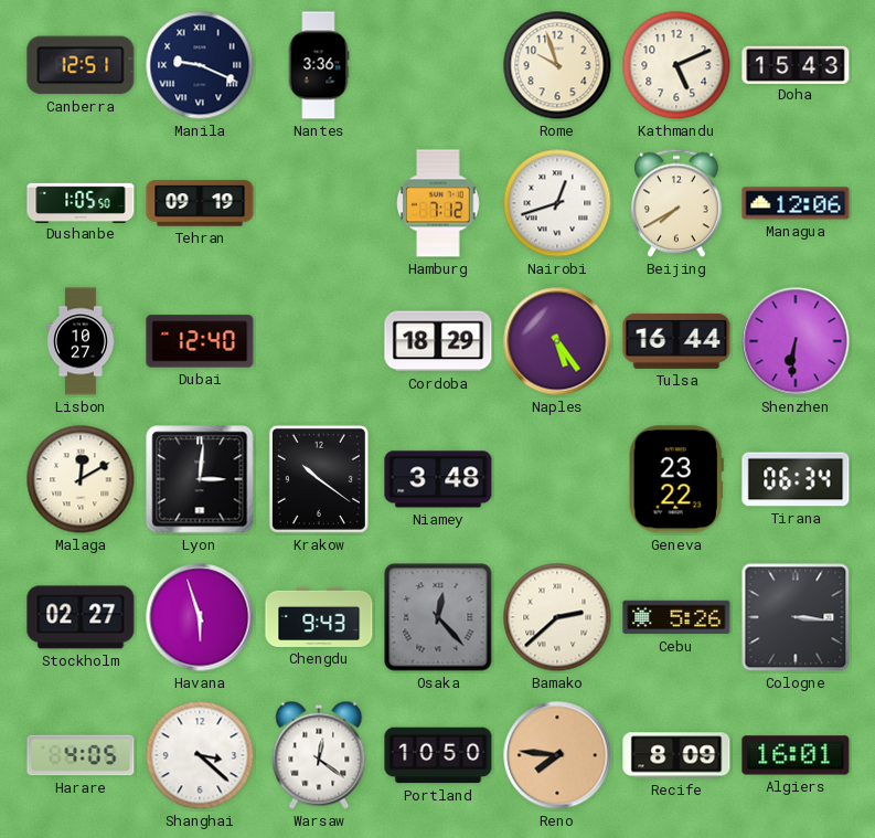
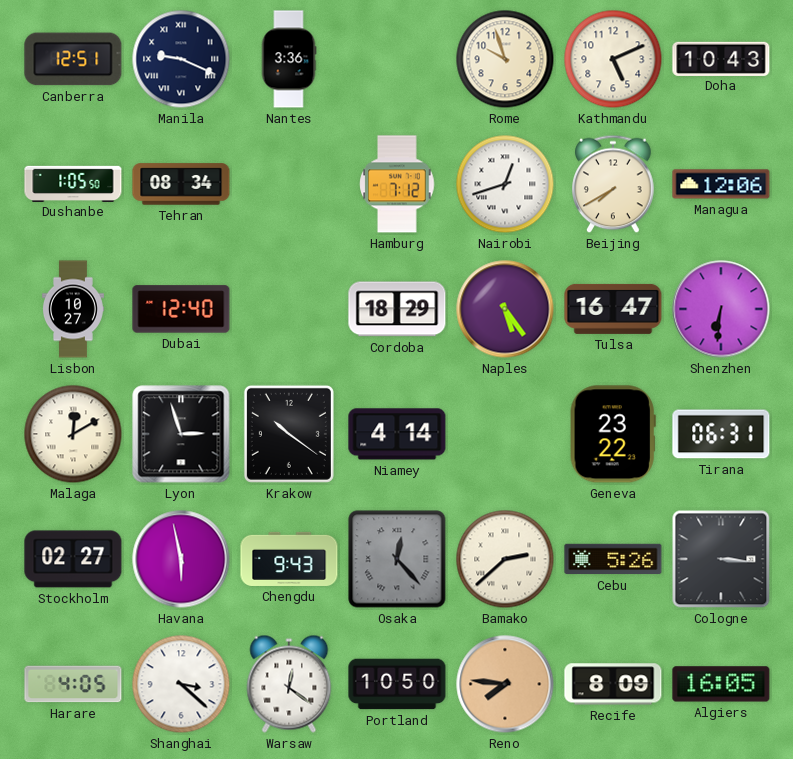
Doha: 15:43 -> 10:43
Tehran: 09:19 -> 08:34
Tulsa: 16:44 -> 16:47
Lyon: 3:01 -> 2:57
Niamey: 3:48 -> 4:14
Tirana: 06:34 -> 06:31
Havana: 5:57 -> 5:58
Algiers: 16:01 -> 16:05
